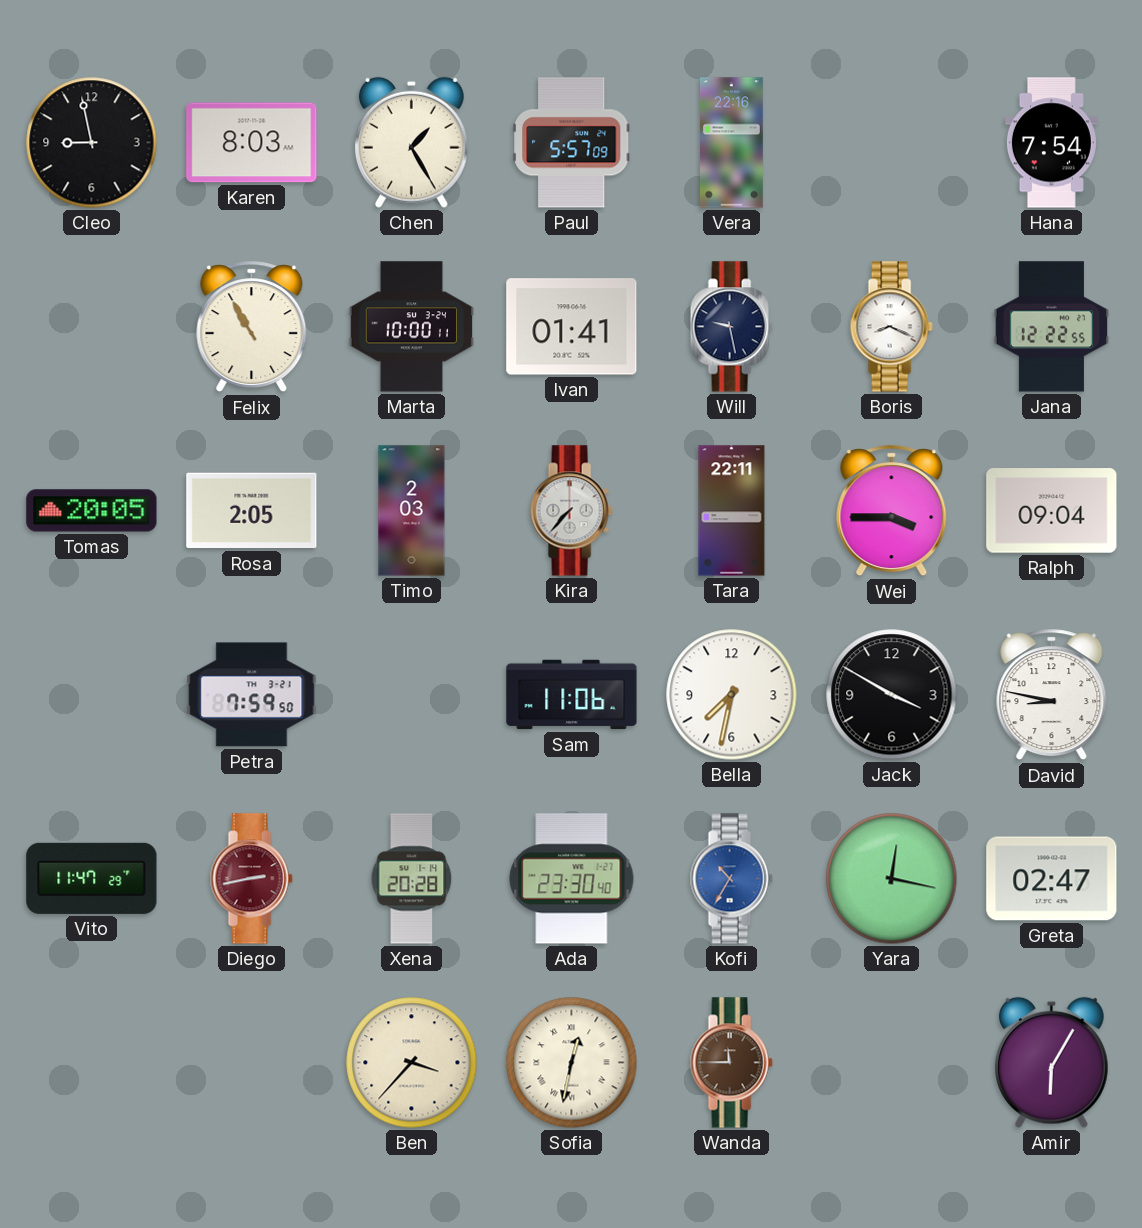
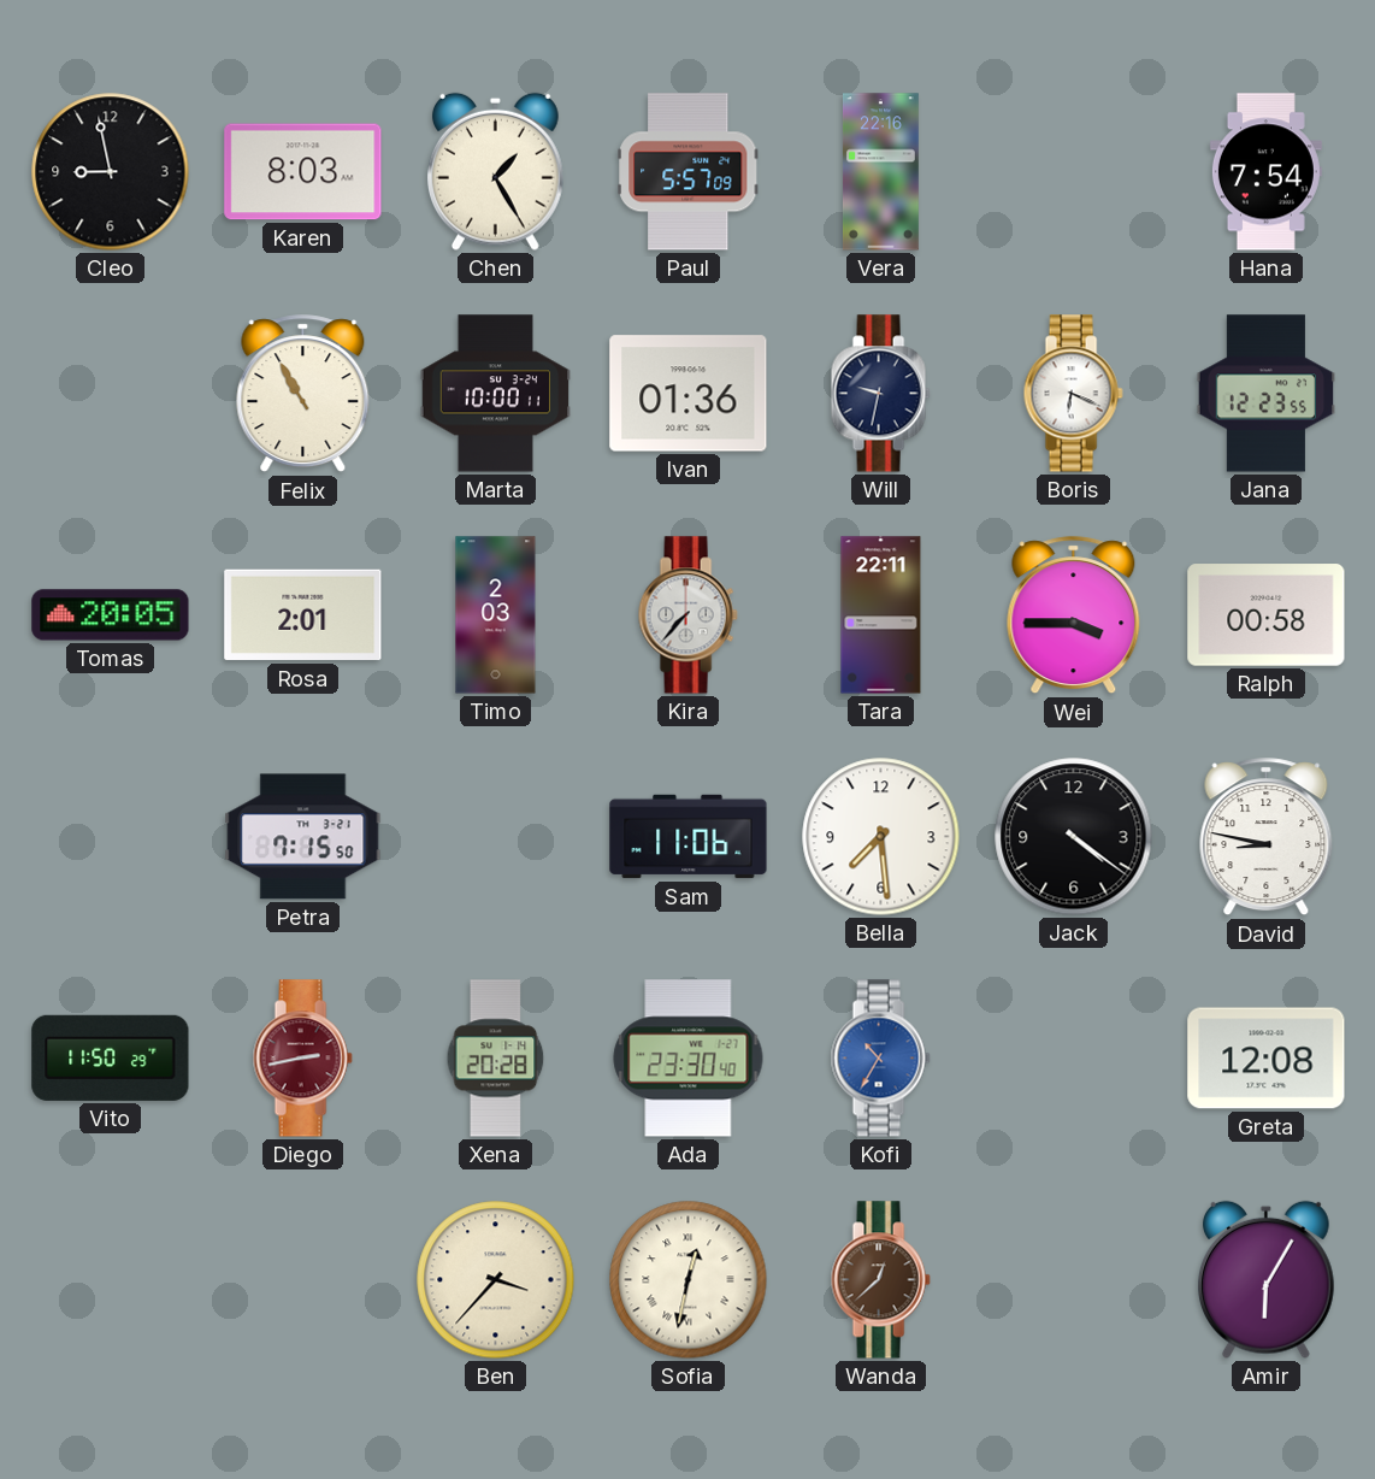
Ivan: 01:41 -> 01:36
Will: 9:28 -> 9:32
Boris: 8:19 -> 6:19
Jana: 12:22 -> 12:23
Rosa: 2:05 -> 2:01
Ralph: 09:04 -> 00:58
Petra: 7:59 -> 7:15
Bella: 7:32 -> 7:29
Jack: 3:50 -> 4:21
Vito: 11:47 -> 11:50
Yara: 12:17 -> none
Greta: 02:47 -> 12:08
Wanda: 11:45 -> 12:38
